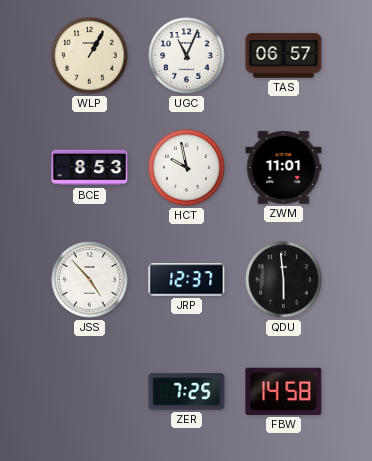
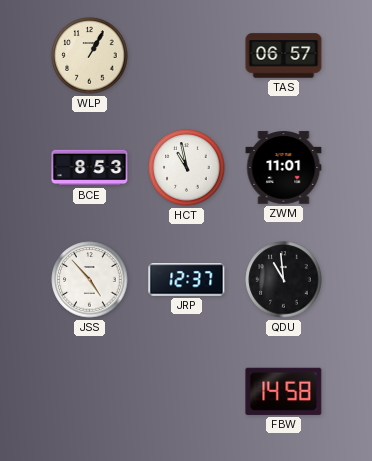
UGC: 11:04 -> none
HCT: 9:58 -> 10:58
QDU: 5:59 -> 10:59
ZER: 7:25 -> none
